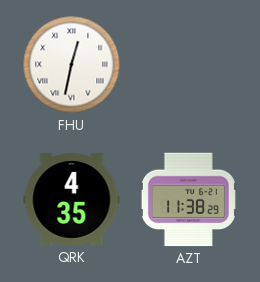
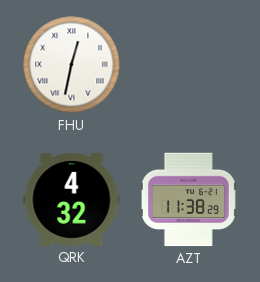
QRK: 4:35 -> 4:32
